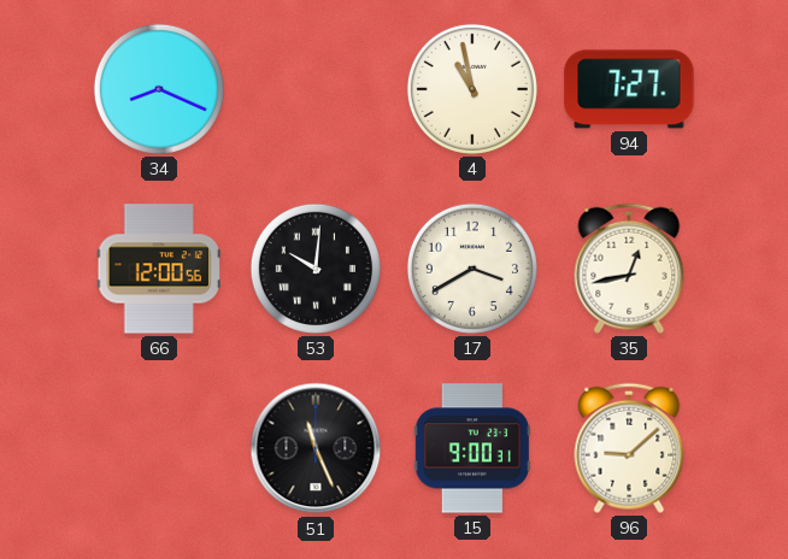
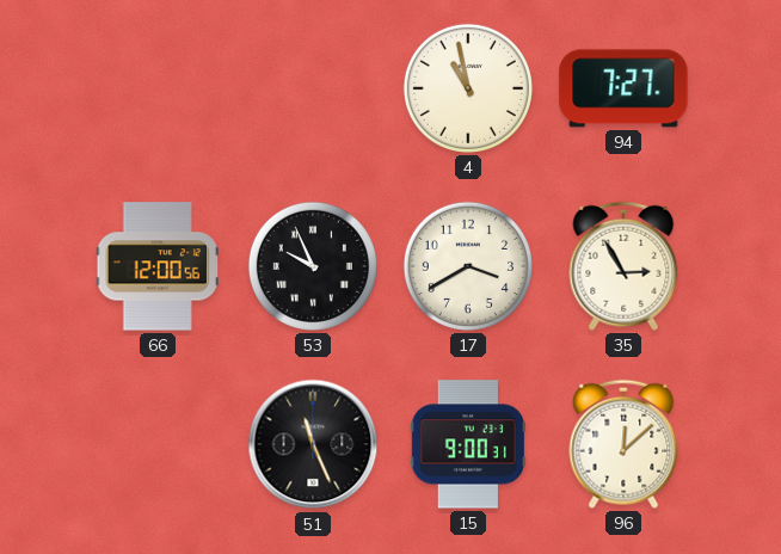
34: 8:19 -> none
53: 10:01 -> 9:56
35: 12:43 -> 2:55
96: 9:08 -> 12:08
